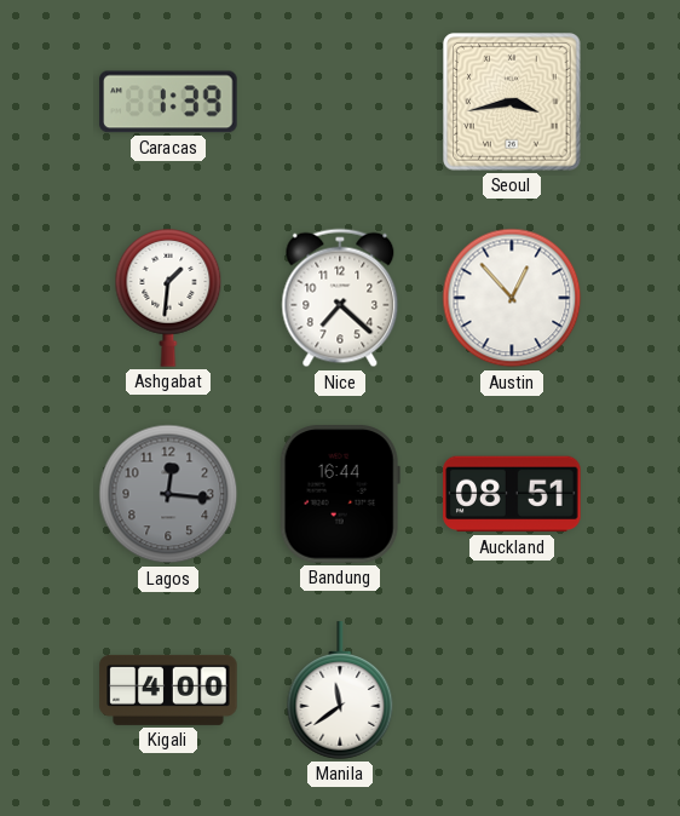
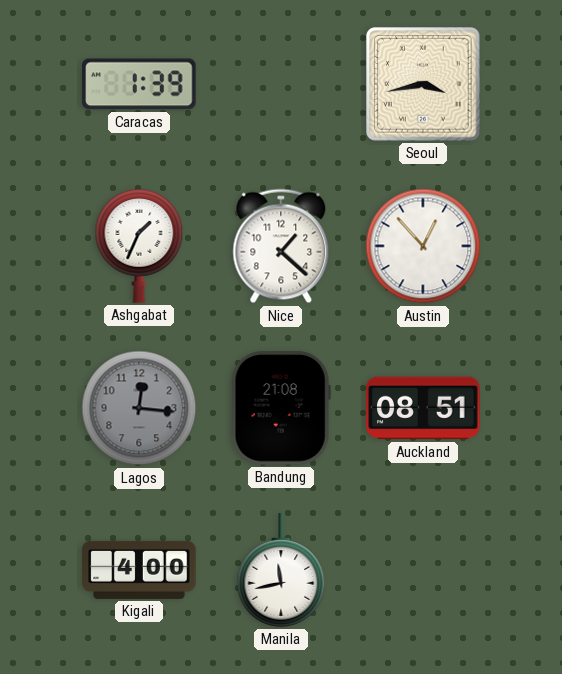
Ashgabat: 1:31 -> 1:34
Nice: 7:22 -> 1:22
Bandung: 16:44 -> 21:08
Manila: 11:39 -> 11:43
